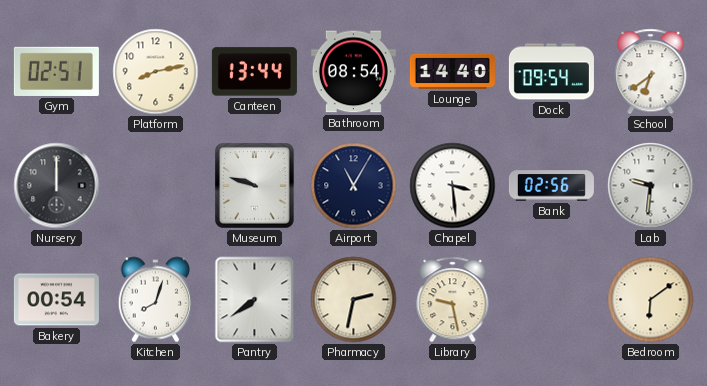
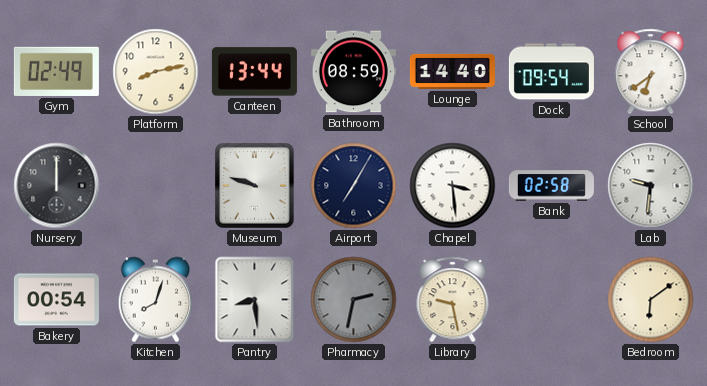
Gym: 02:51 -> 02:49
Bathroom: 08:54 -> 08:59
Airport: 11:05 -> 7:05
Bank: 02:56 -> 02:58
Pantry: 7:39 -> 8:29
Pharmacy dial: cream -> grey
